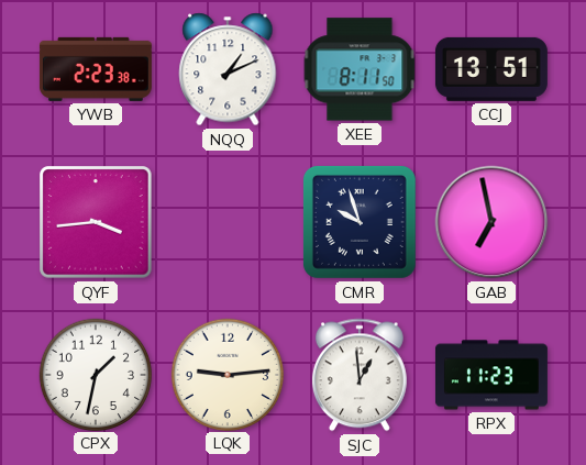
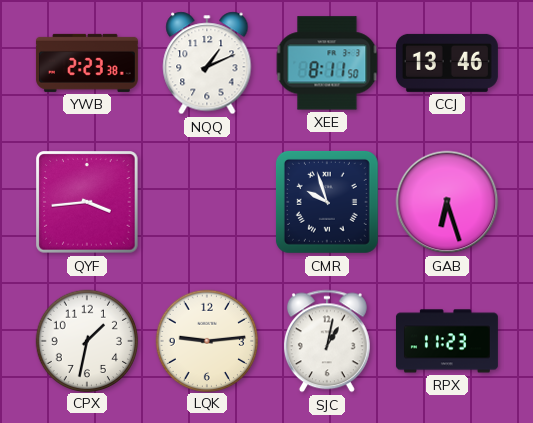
CCJ: 13:51 -> 13:46
GAB: 6:58 -> 6:27
SJC: 12:59 -> 1:02
